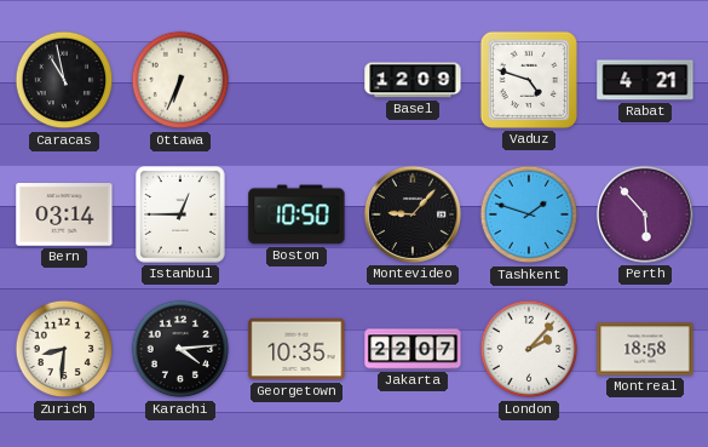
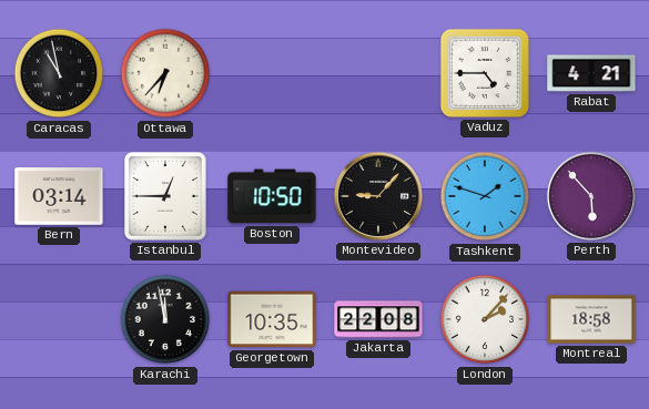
Ottawa: 6:34 -> 6:37
Basel: 12:09 -> none
Vaduz: 4:48 -> 4:45
Zurich: 8:31 -> none
Karachi: 4:14 -> 11:58
Jakarta: 22:07 -> 22:08
